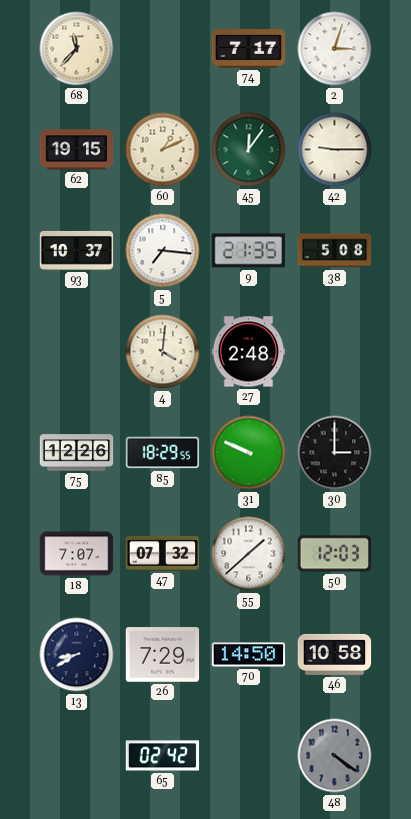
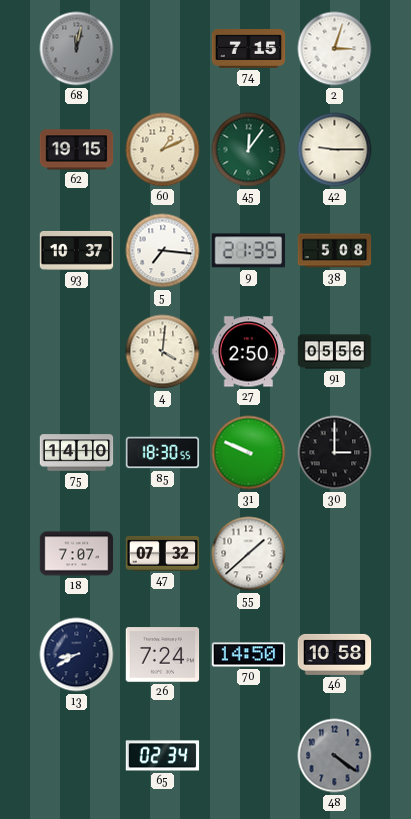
68: 11:37 -> 12:02
68 dial: cream -> grey
74: 7:17 -> 7:15
27: 2:48 -> 2:50
91: none -> 05:56
75: 12:26 -> 14:10
85: 18:29 -> 18:30
50: 12:03 -> none
26: 7:29 -> 7:24
65: 02:42 -> 02:34
